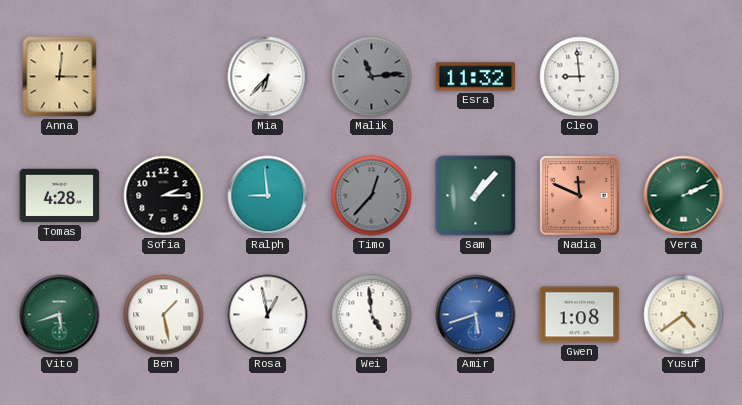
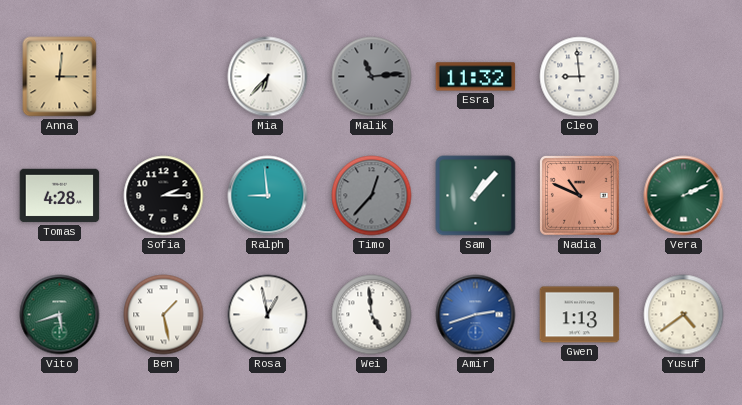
Nadia: 11:49 -> 10:49
Amir: 5:42 -> 2:42
Gwen: 1:08 -> 1:13
